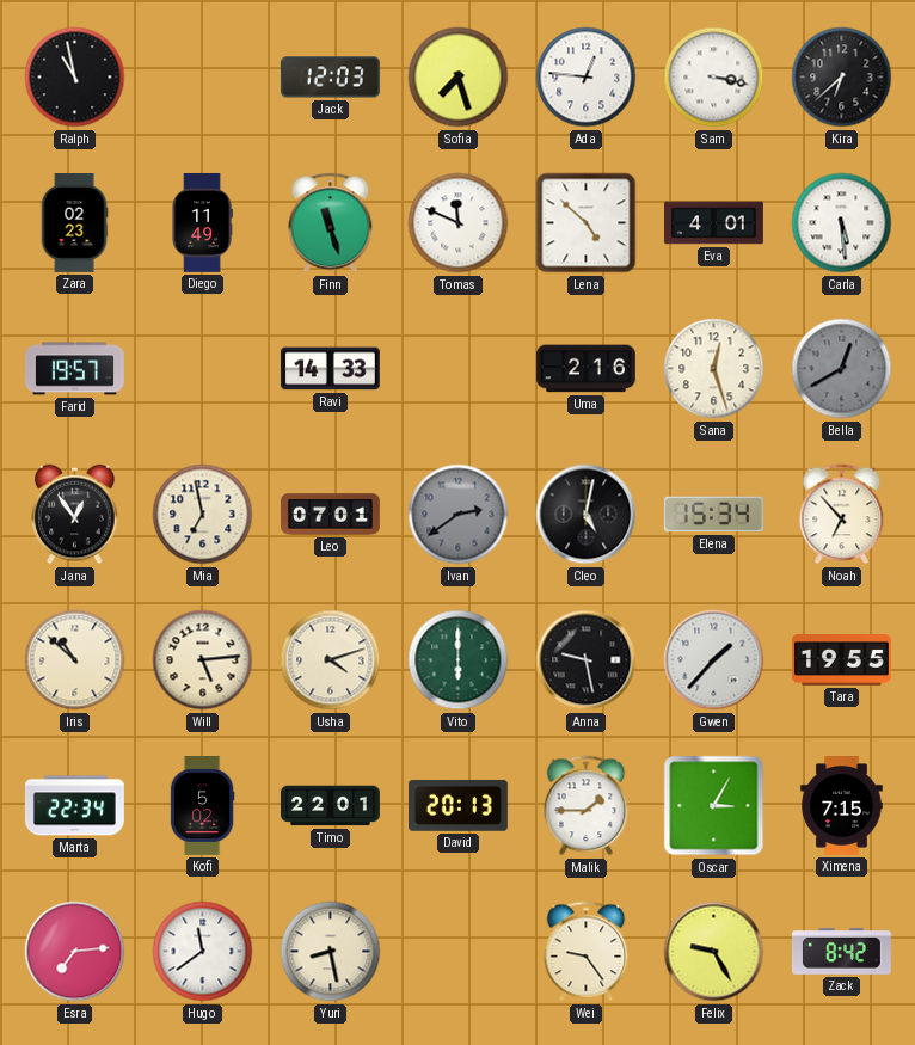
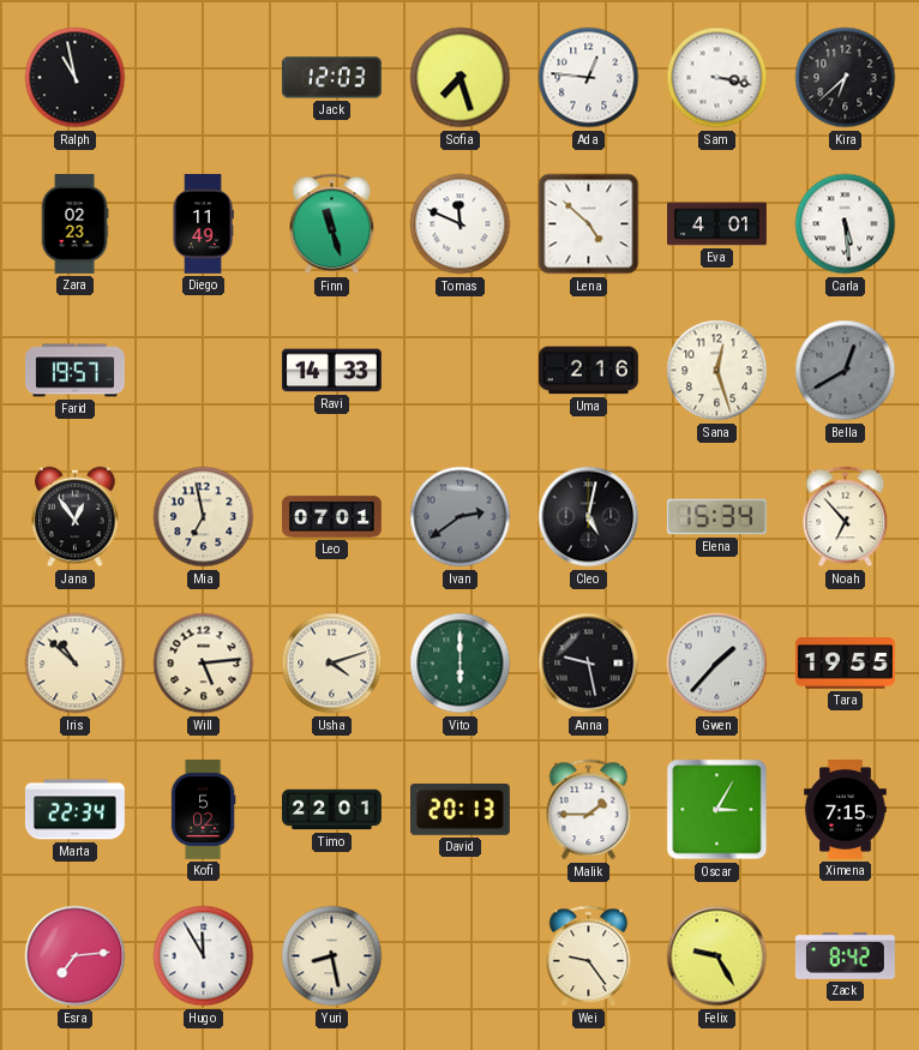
Hugo: 11:39 -> 11:55
